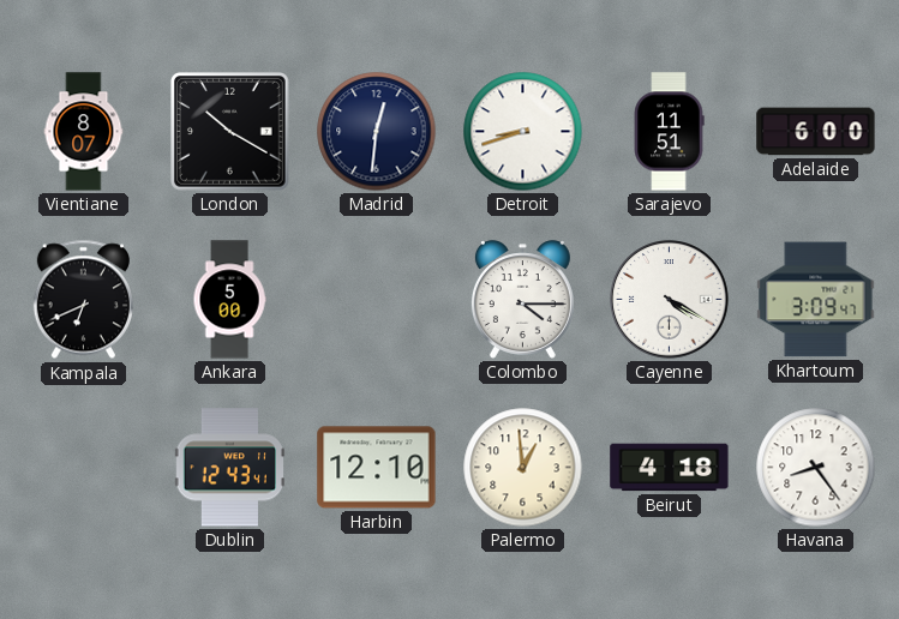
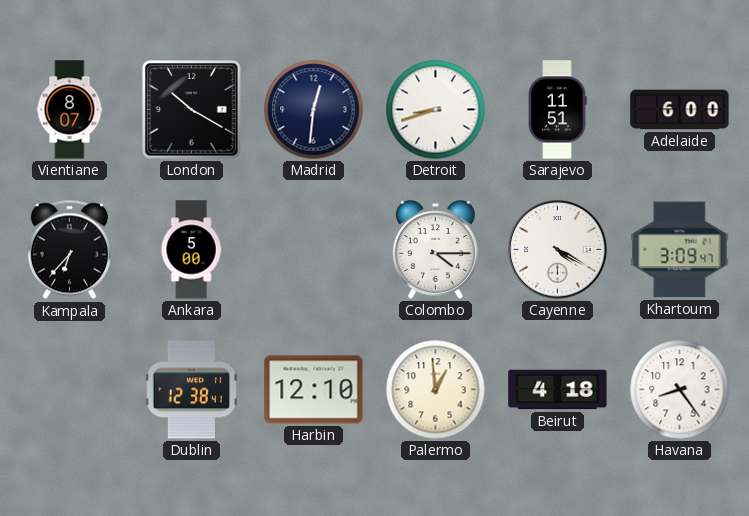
Kampala: 6:41 -> 6:37
Dublin: 12:43 -> 12:38
